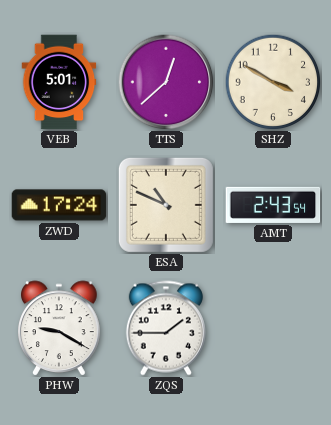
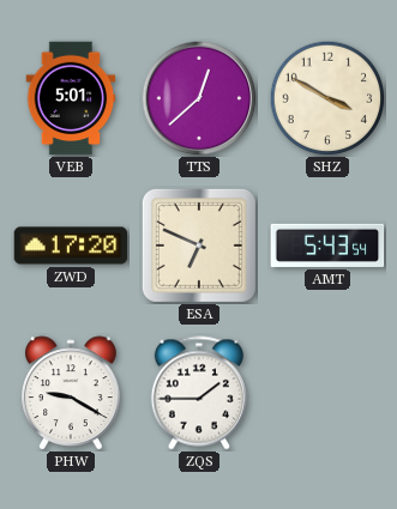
ZWD: 17:24 -> 17:20
ESA: 10:49 -> 6:49
AMT: 2:43 -> 5:43
